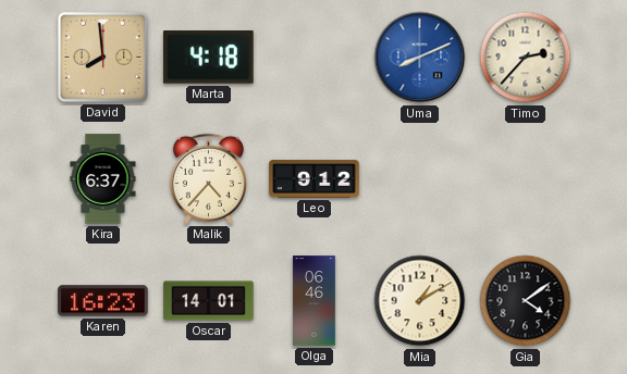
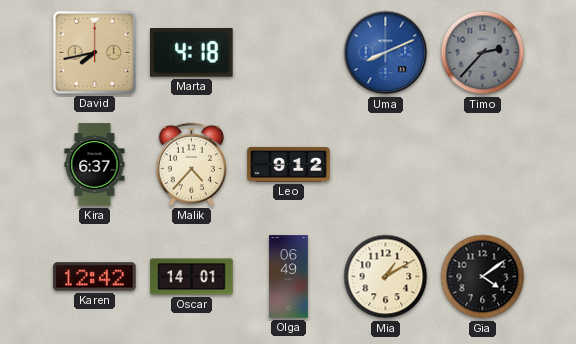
David: 7:59 -> 7:43
Timo dial: cream -> grey
Karen: 16:23 -> 12:42
Olga: 06:46 -> 06:49
